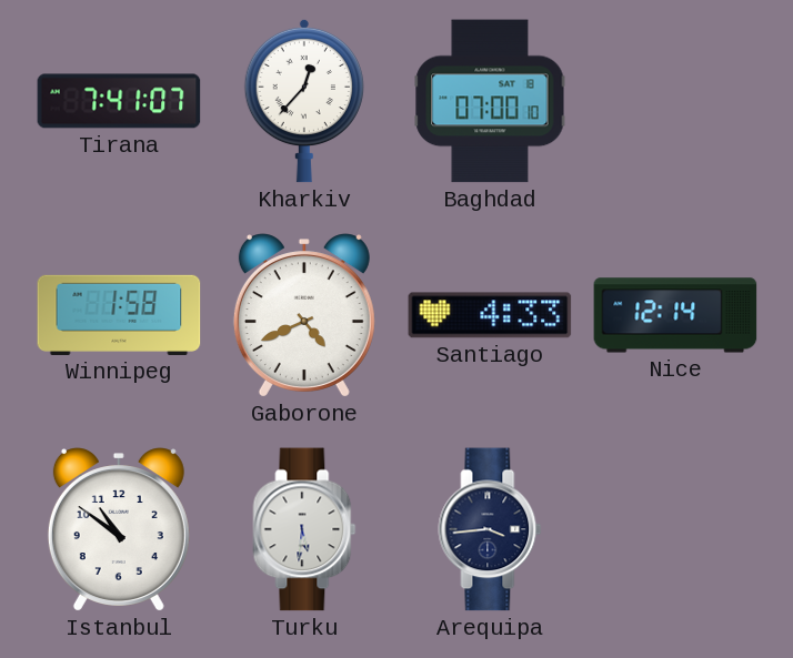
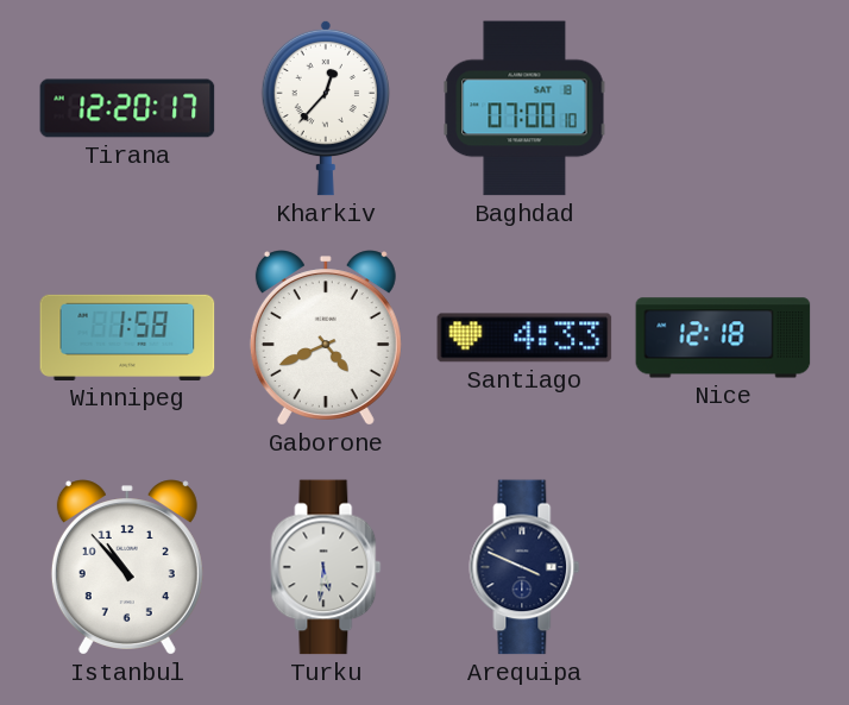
Tirana: 7:41 -> 12:20
Nice: 12:14 -> 12:18
Istanbul: 10:51 -> 10:53
Arequipa: 3:44 -> 3:49
